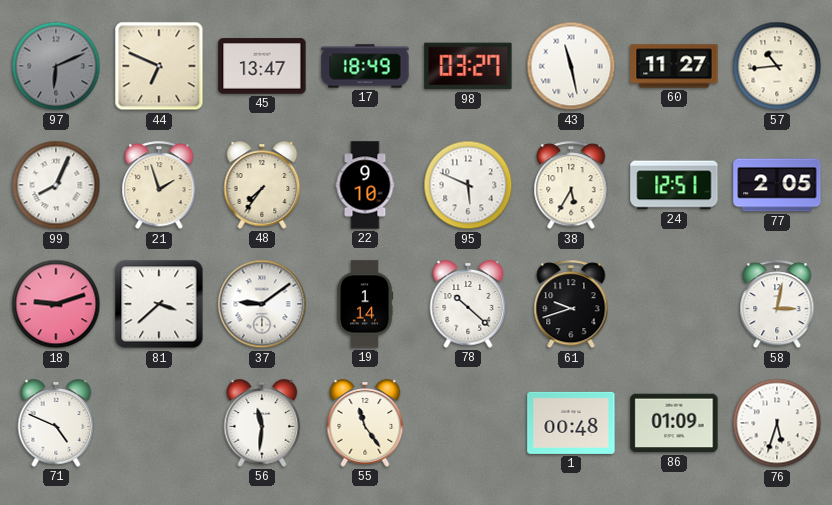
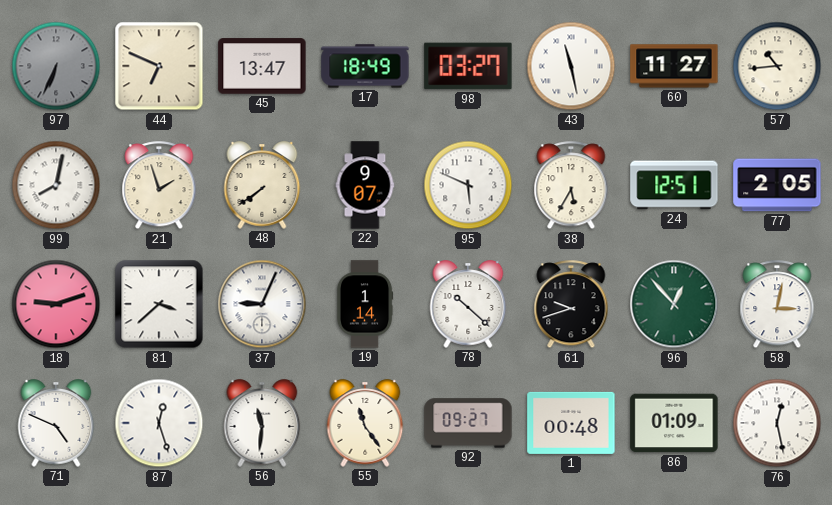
97: 6:11 -> 6:34
99: 8:04 -> 8:02
48: 7:36 -> 7:39
22: 9:10 -> 9:07
37: 9:09 -> 9:04
96: none -> 12:53
87: none -> 12:27
92: none -> 09:27
76: 5:33 -> 12:28
